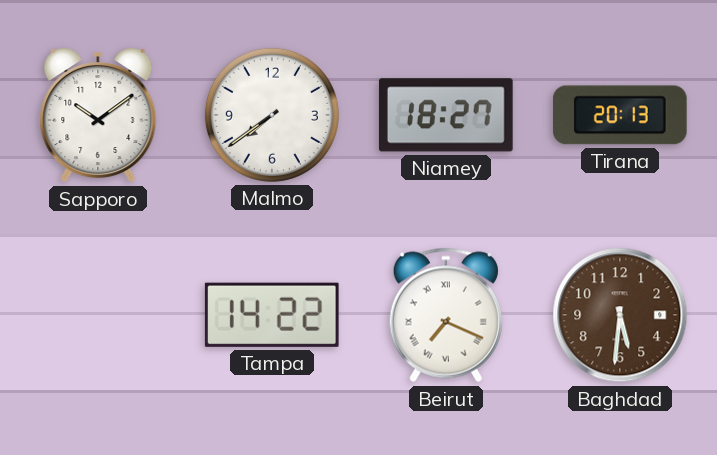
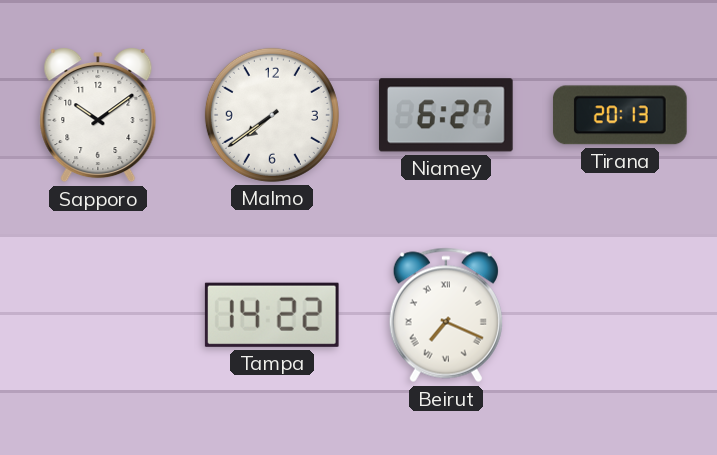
Niamey: 18:27 -> 6:27
Baghdad: 5:31 -> none
